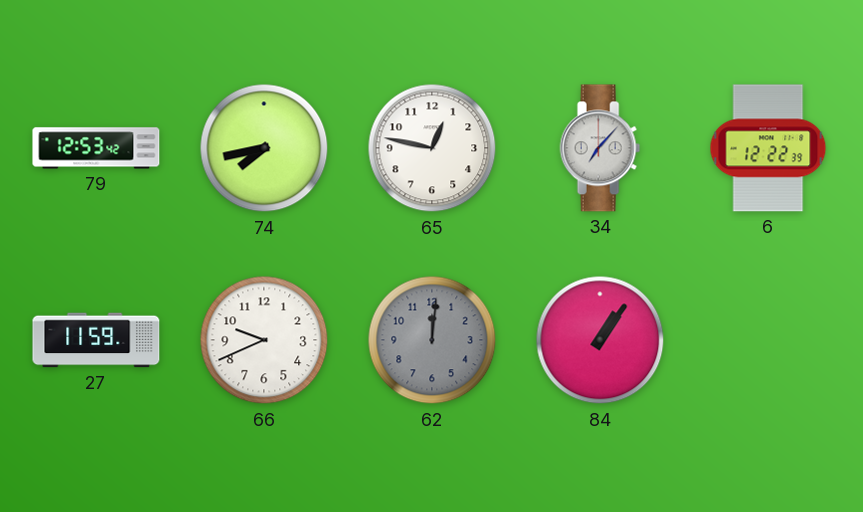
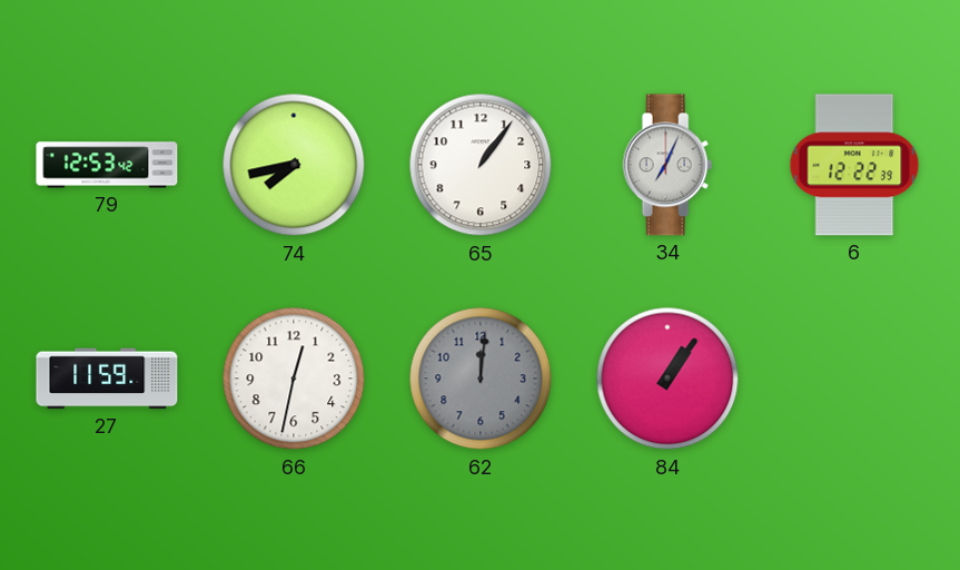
65: 12:47 -> 1:06
34: 7:07 -> 7:04
66: 9:41 -> 12:32
